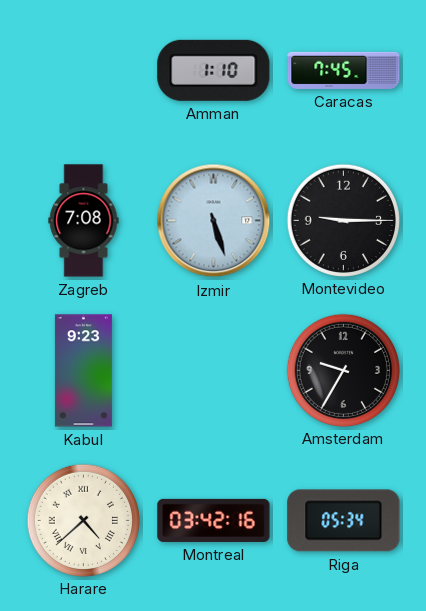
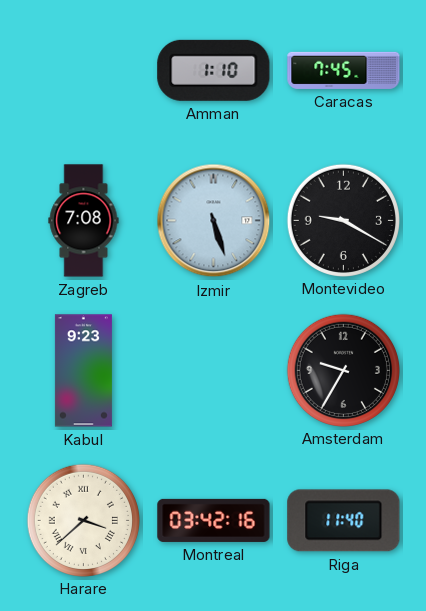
Montevideo: 9:15 -> 9:20
Harare: 4:38 -> 3:38
Riga: 05:34 -> 11:40
